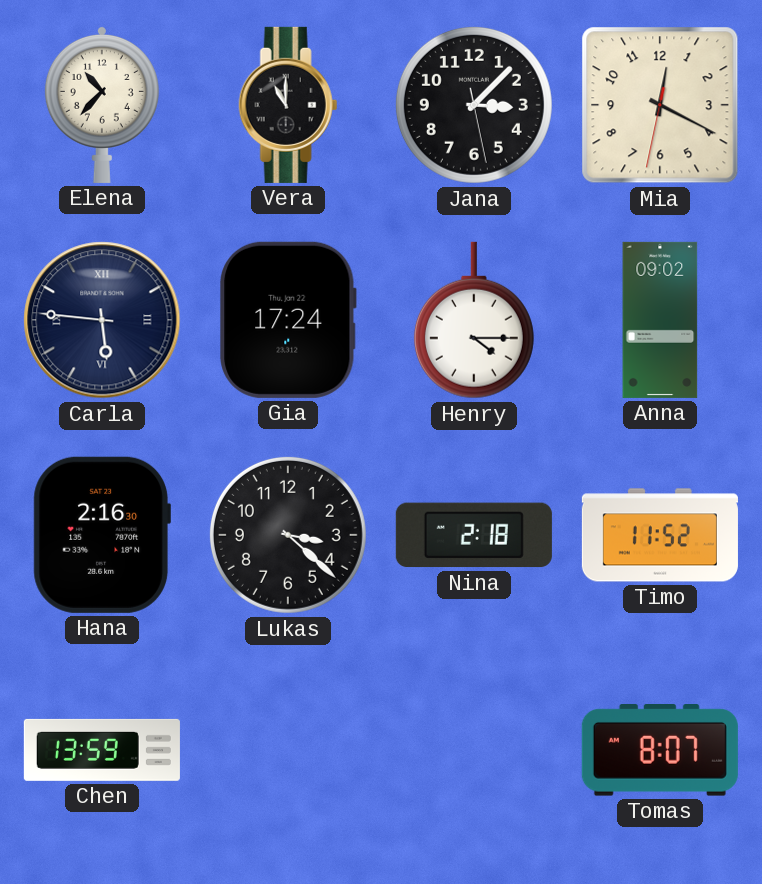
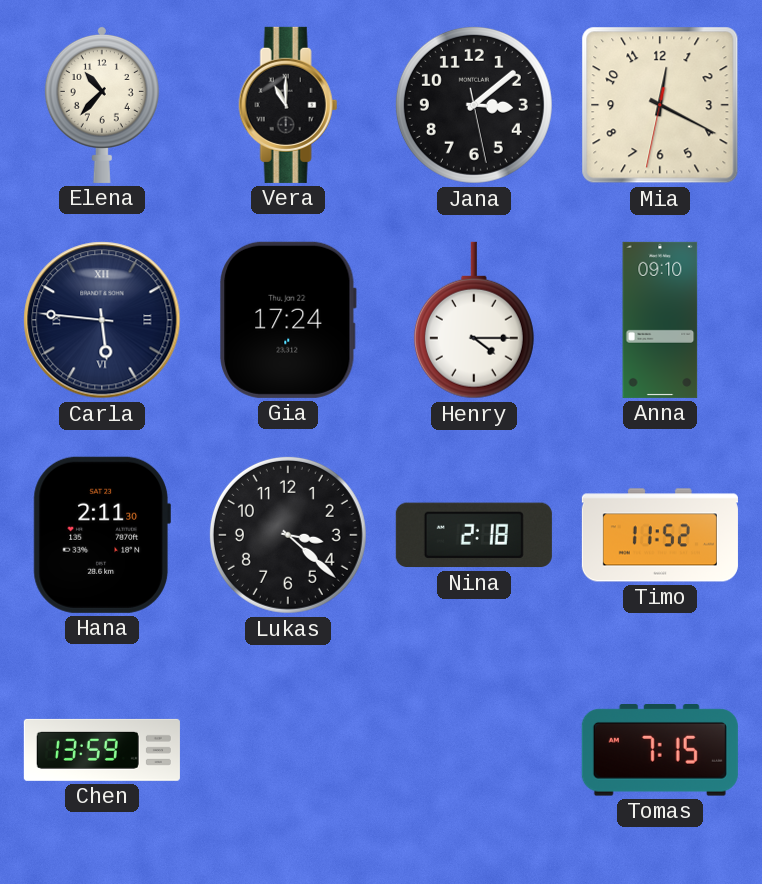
Jana: 3:07 -> 3:08
Anna: 09:02 -> 09:10
Hana: 2:16 -> 2:11
Tomas: 8:07 -> 7:15
